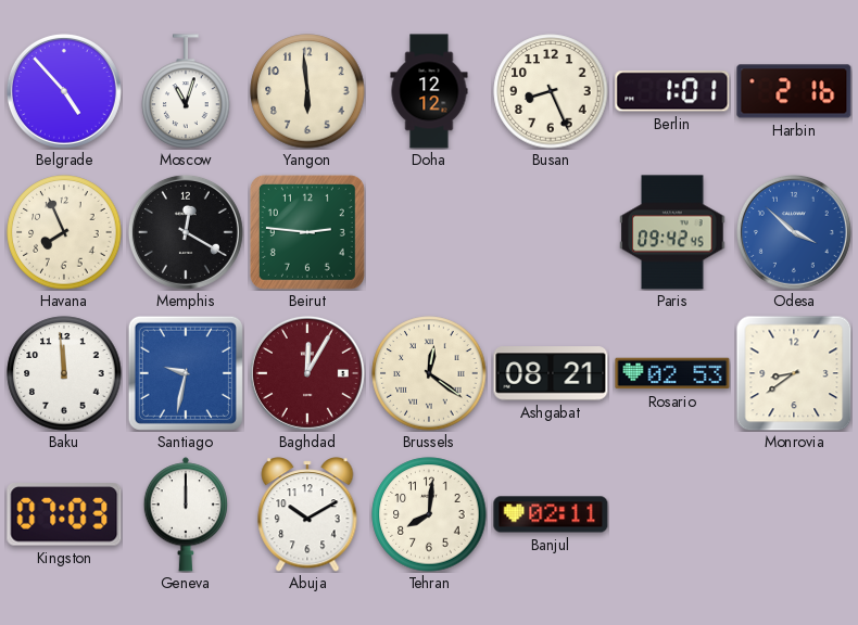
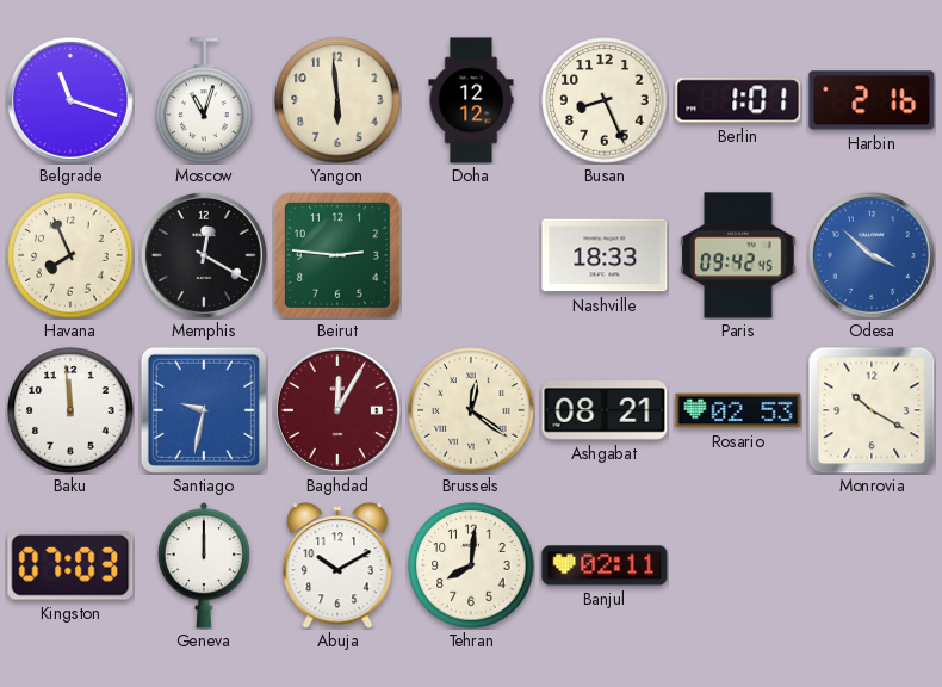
Belgrade: 4:53 -> 11:18
Nashville: none -> 18:33
Monrovia: 8:39 -> 10:20
